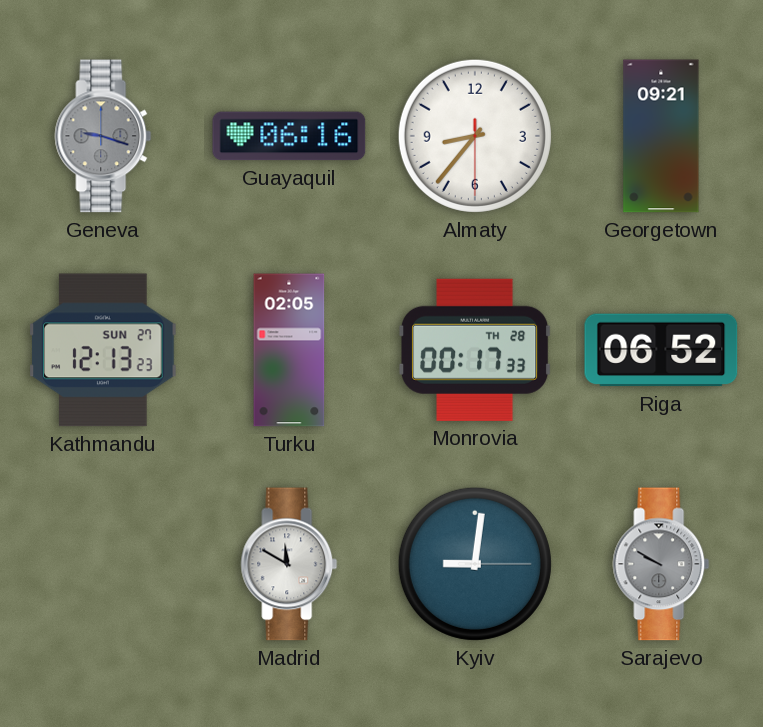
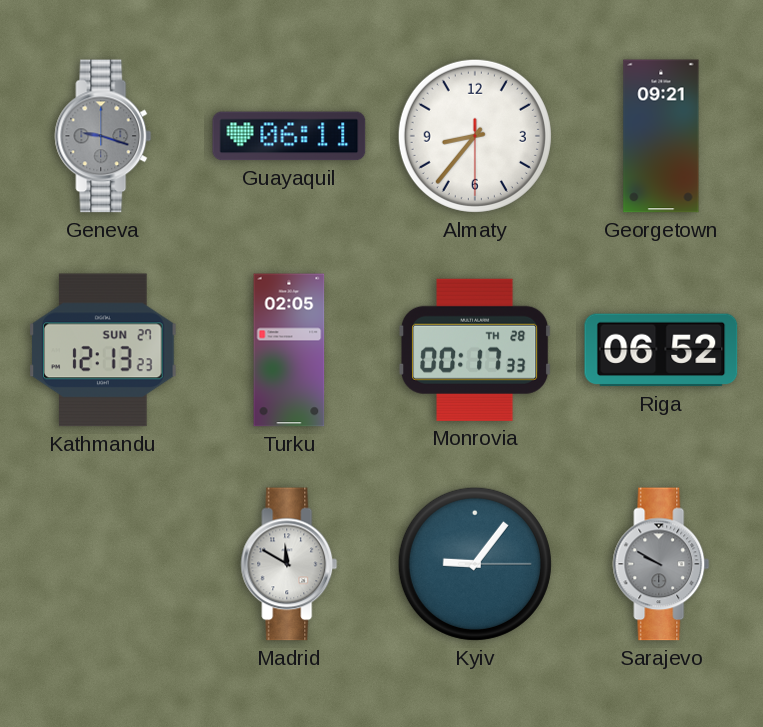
Guayaquil: 06:16 -> 06:11
Kyiv: 9:01 -> 9:06
